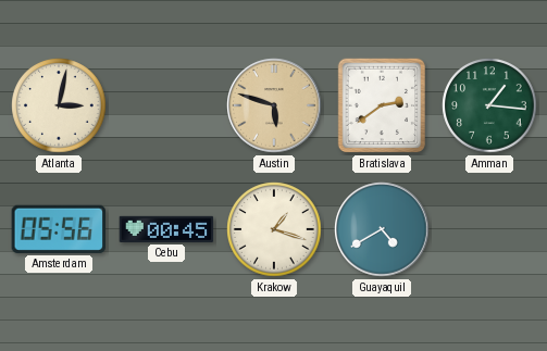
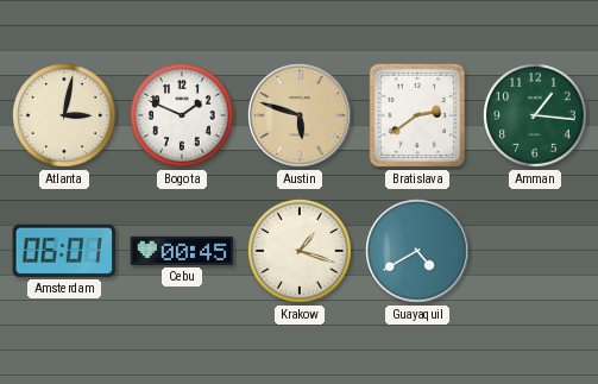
Bogota: none -> 1:49
Amsterdam: 05:56 -> 06:01
